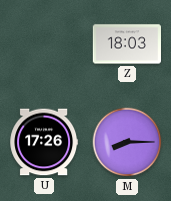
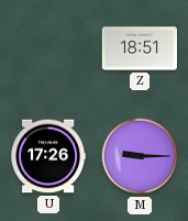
Z: 18:03 -> 18:51
M: 8:15 -> 9:15
